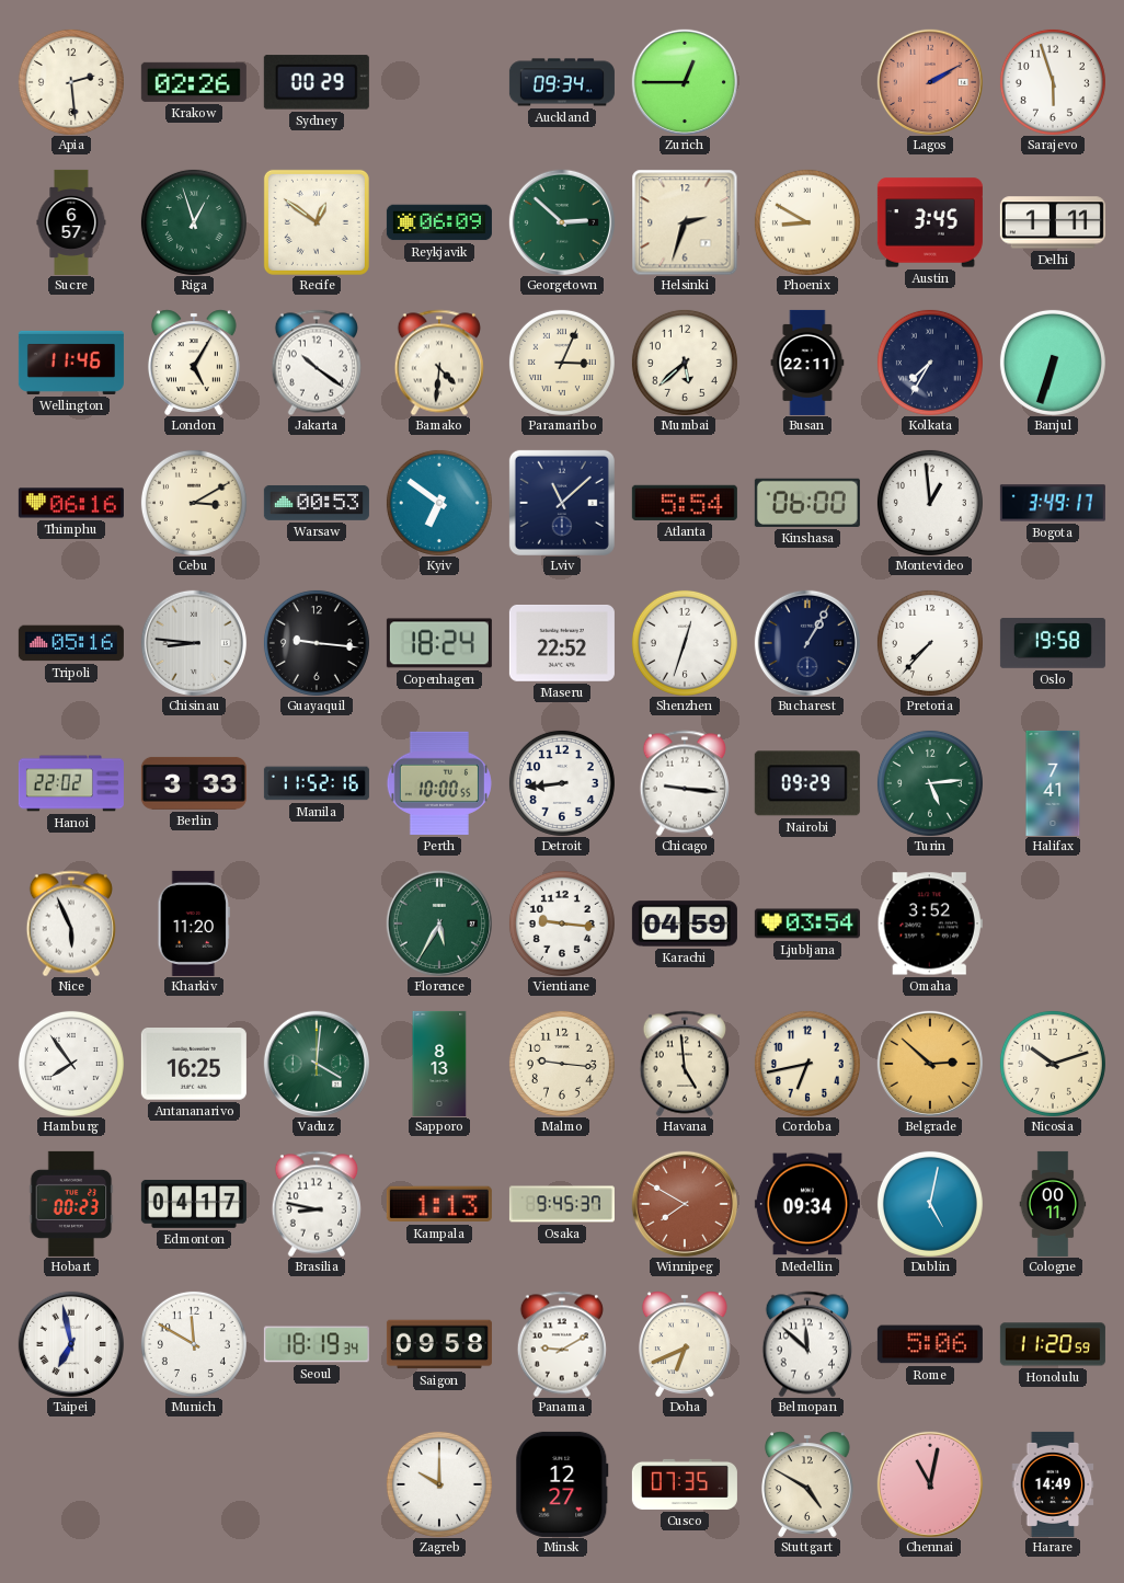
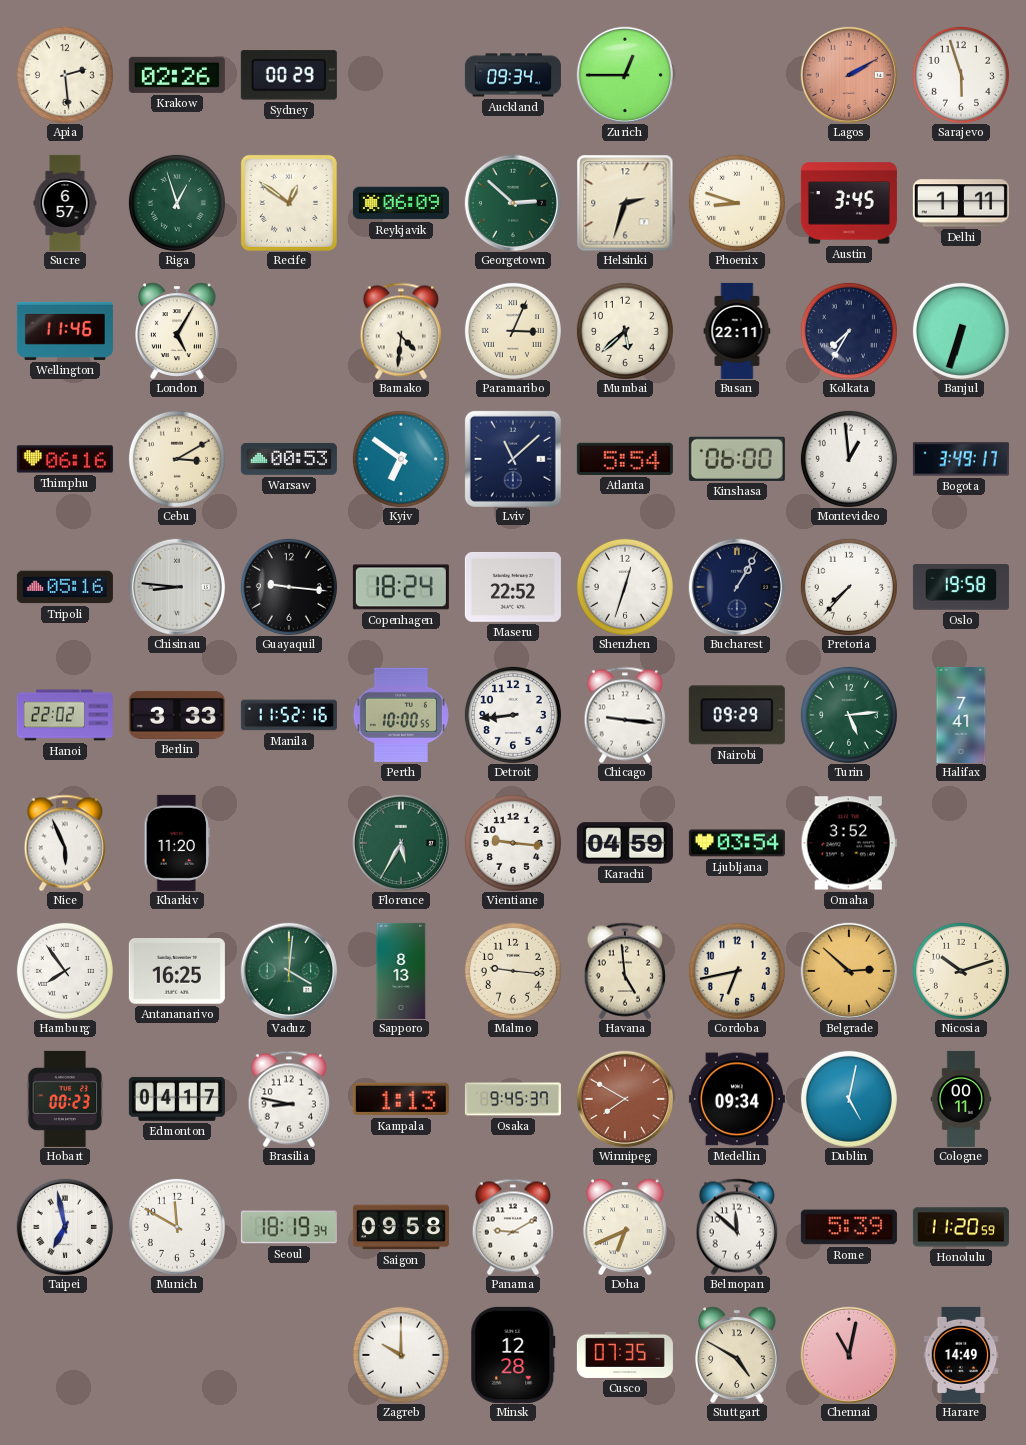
Phoenix: 8:50 -> 8:48
Jakarta: 10:21 -> none
Rome: 5:06 -> 5:39
Minsk: 12:27 -> 12:28
